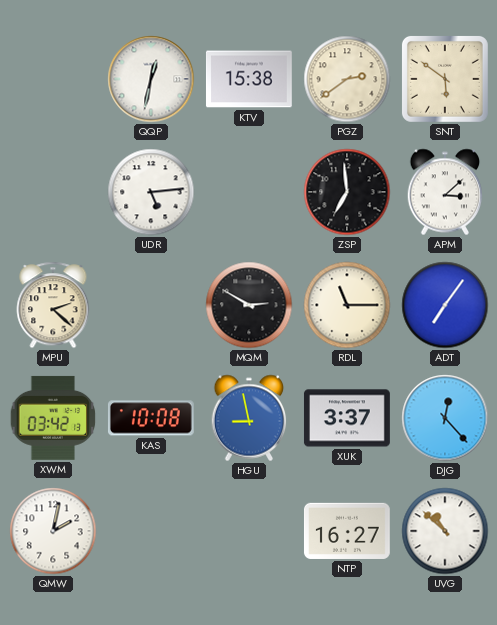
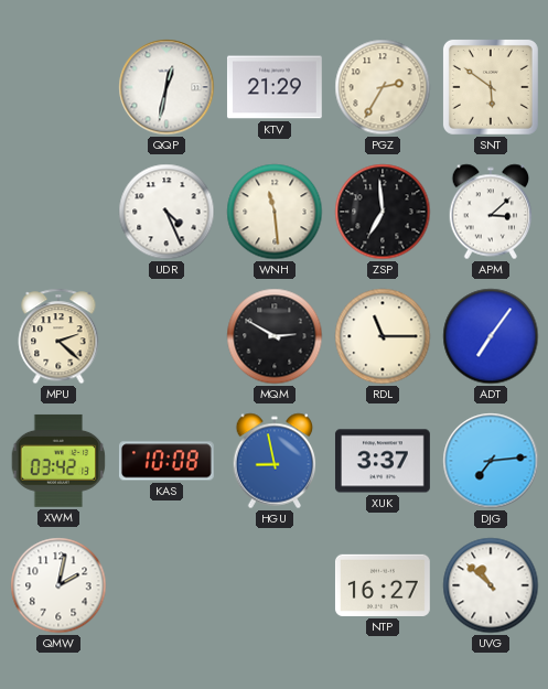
KTV: 15:38 -> 21:29
PGZ: 2:39 -> 2:35
UDR: 5:14 -> 4:26
WNH: none -> 11:29
DJG: 12:23 -> 7:14
